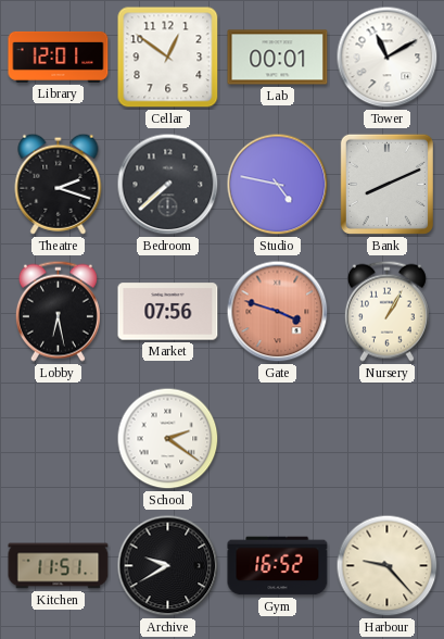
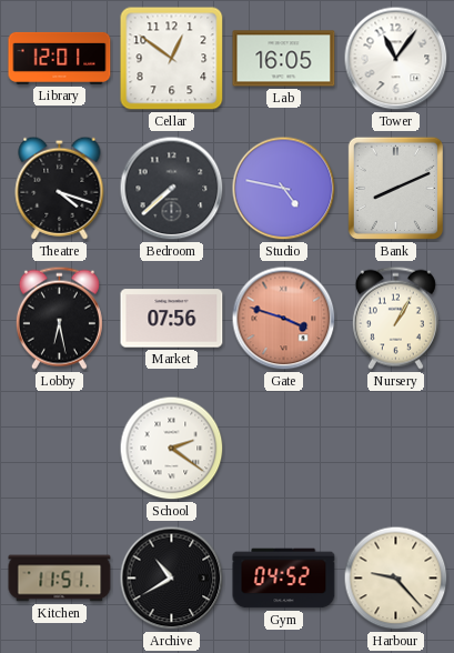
Lab: 00:01 -> 16:05
Tower: 11:10 -> 11:06
Theatre: 2:18 -> 4:18
Archive: 9:40 -> 10:40
Gym: 16:52 -> 04:52
